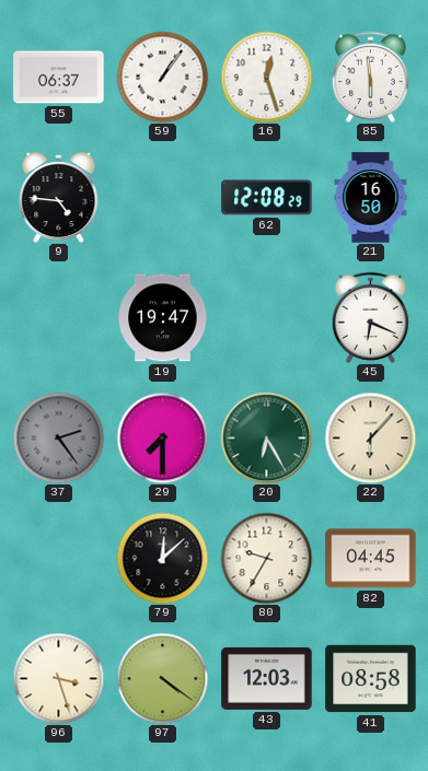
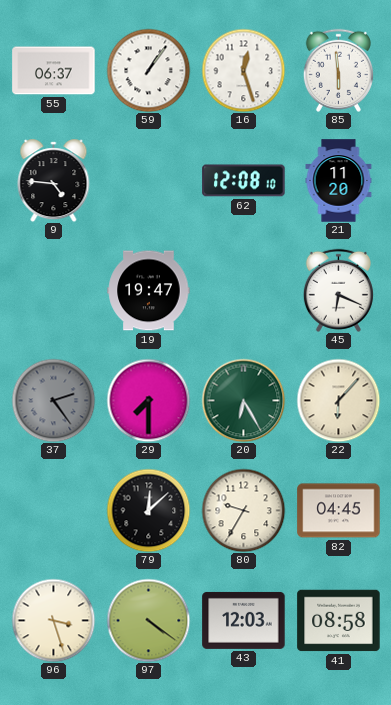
62: 12:08:29 -> 12:08:10
21: 16:50 -> 11:20
